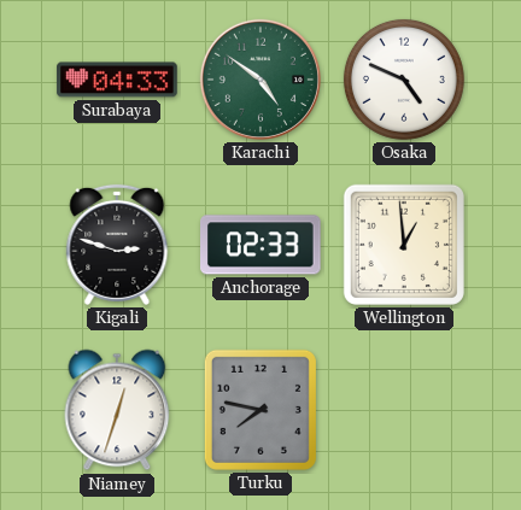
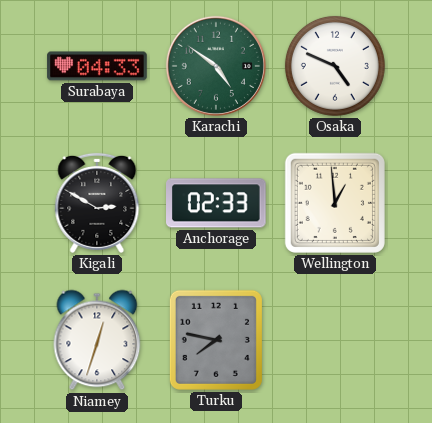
Kigali: 2:48 -> 2:50
